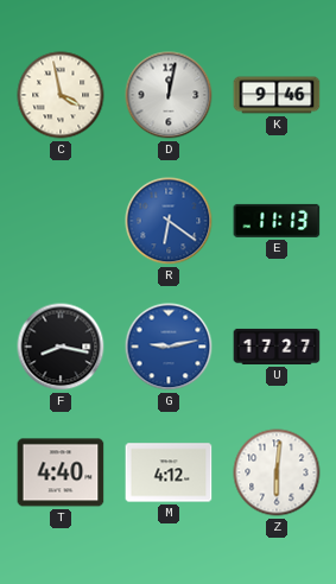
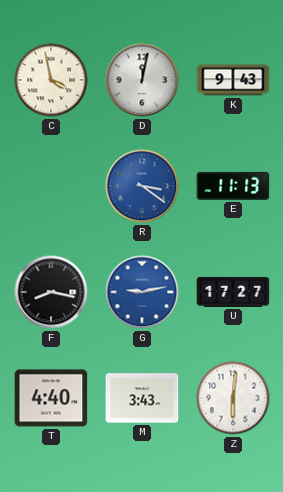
K: 9:46 -> 9:43
R: 6:21 -> 3:21
M: 4:12 -> 3:43
